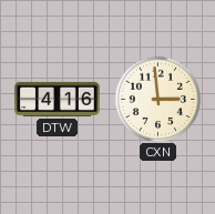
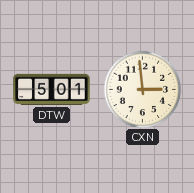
DTW: 4:16 -> 5:01
